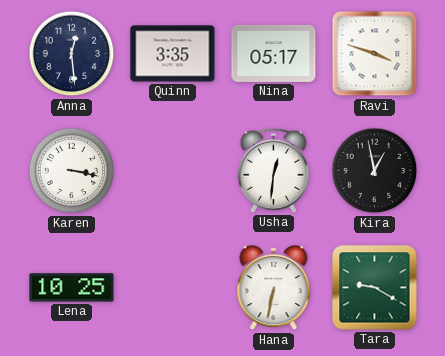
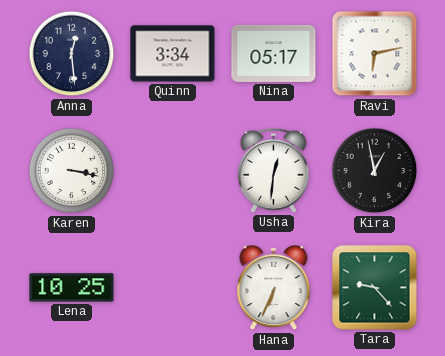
Quinn: 3:35 -> 3:34
Ravi: 3:48 -> 6:13
Hana: 6:32 -> 6:34
Tara: 9:20 -> 9:23
